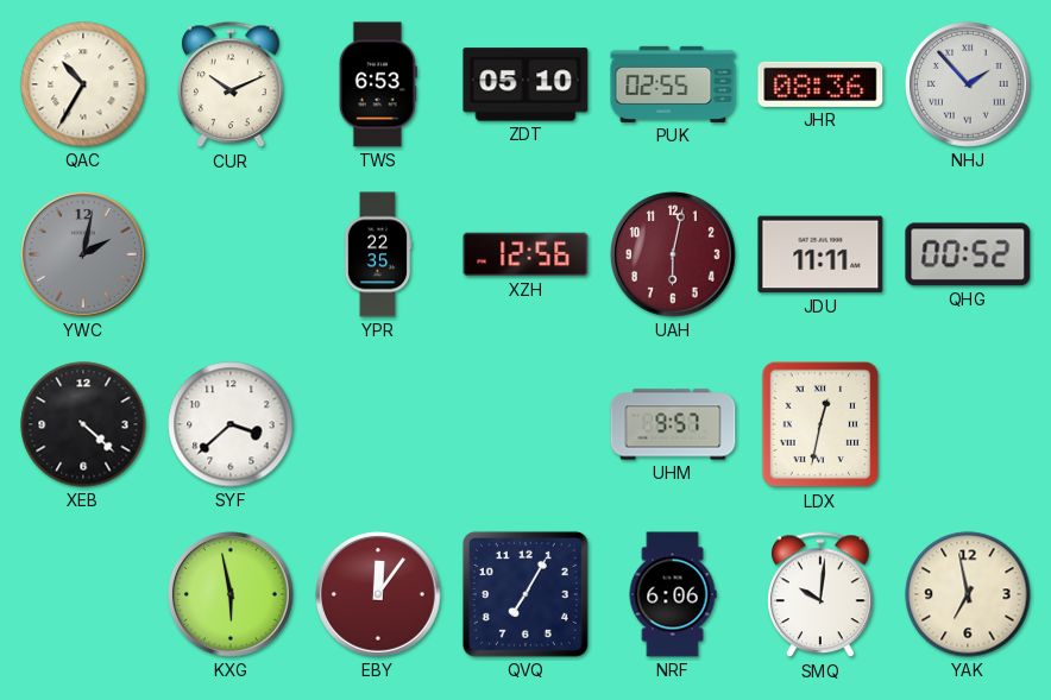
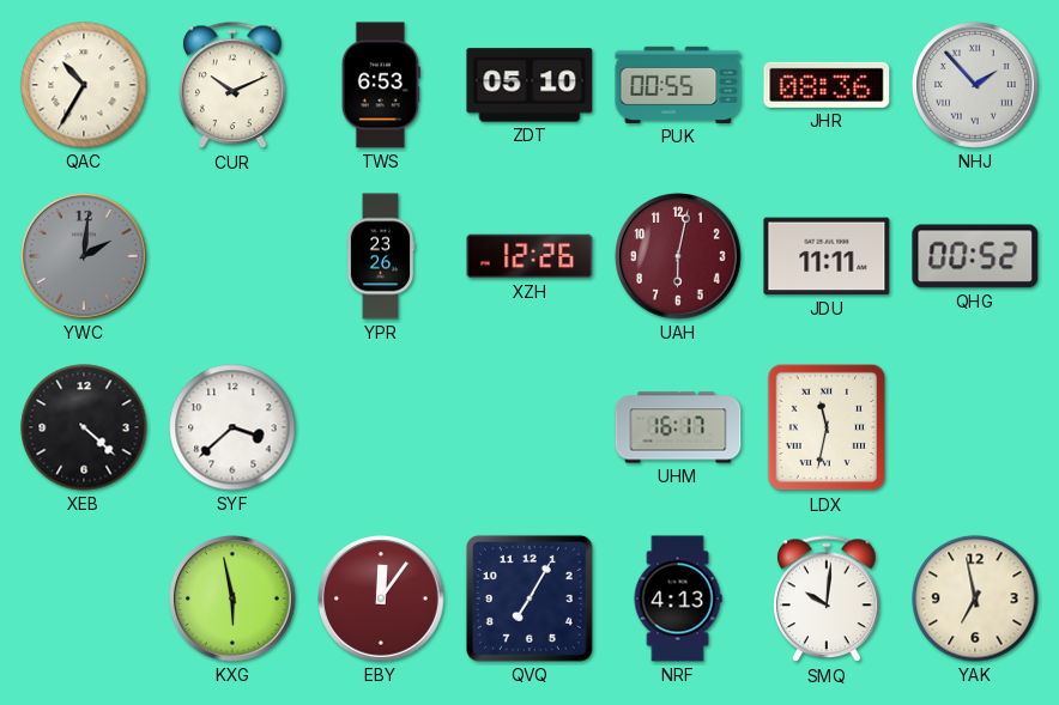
PUK: 02:55 -> 00:55
YWC: 2:02 -> 2:01
YPR: 22:35 -> 23:26
XZH: 12:56 -> 12:26
UHM: 9:57 -> 16:17
LDX: 12:32 -> 11:32
NRF: 6:06 -> 4:13
